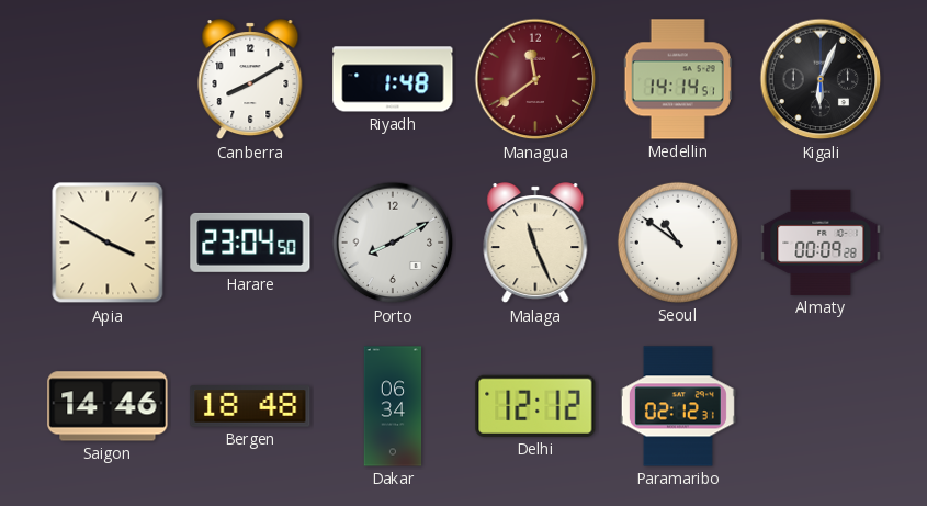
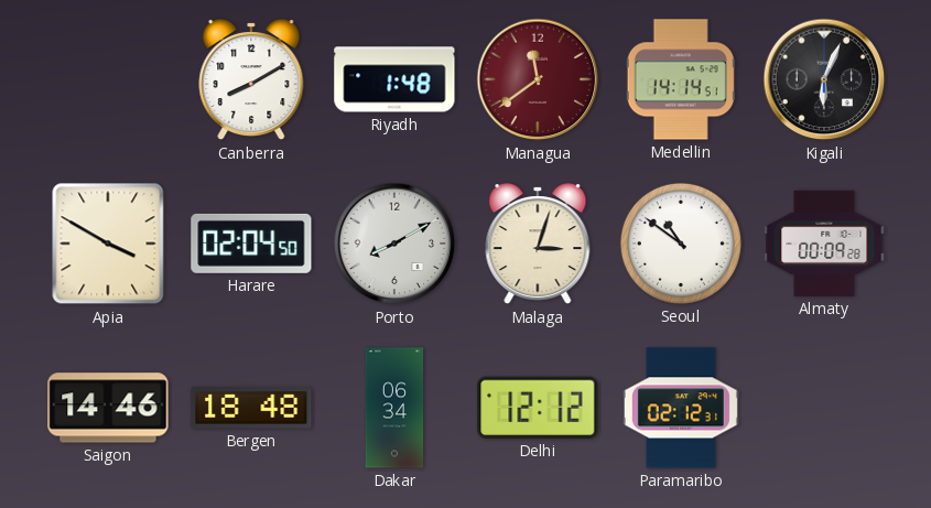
Harare: 23:04 -> 02:04
Malaga: 11:26 -> 3:03
